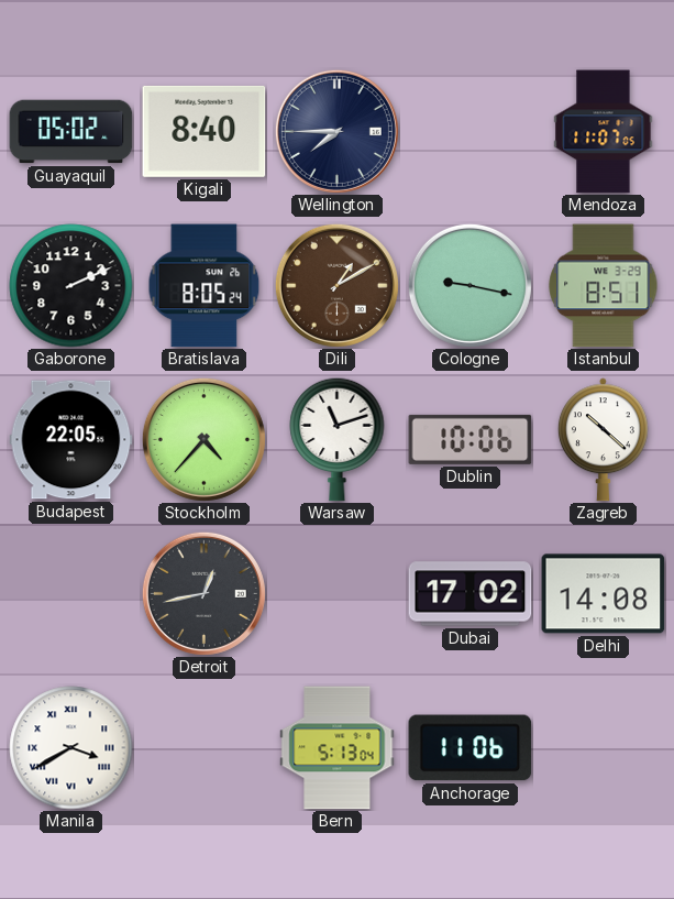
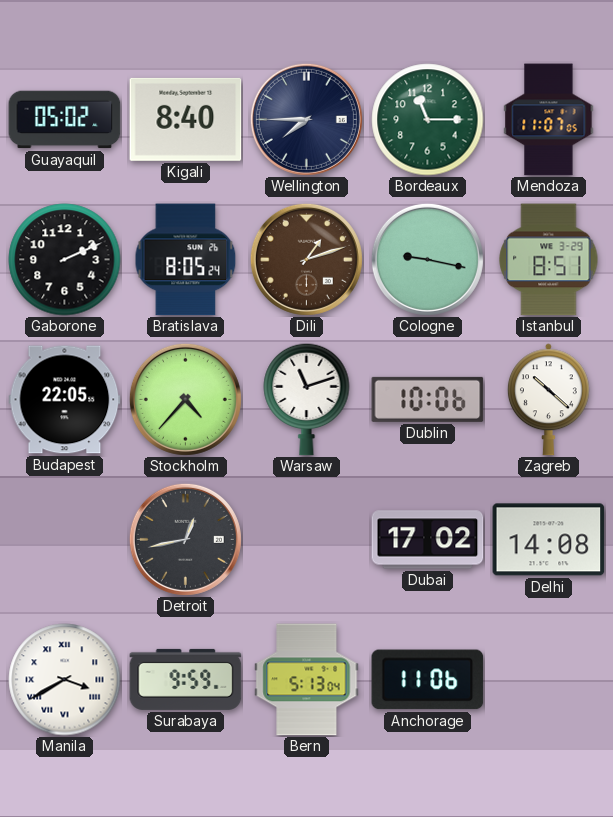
Bordeaux: none -> 11:15
Dili: 1:10 -> 1:12
Surabaya: none -> 9:59
